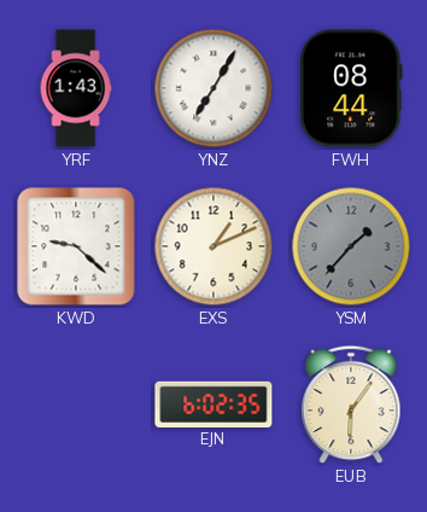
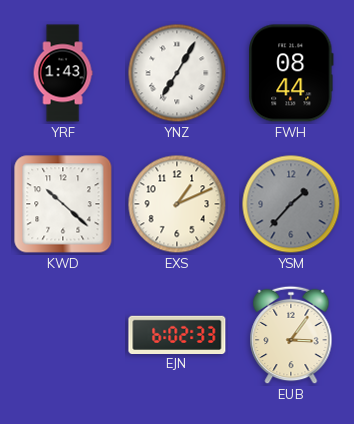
KWD: 9:22 -> 10:22
EJN: 6:02:35 -> 6:02:33
EUB: 6:06 -> 3:06
